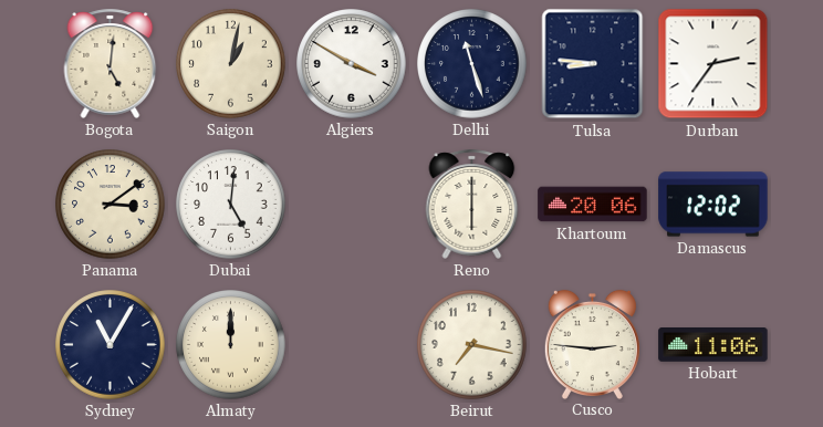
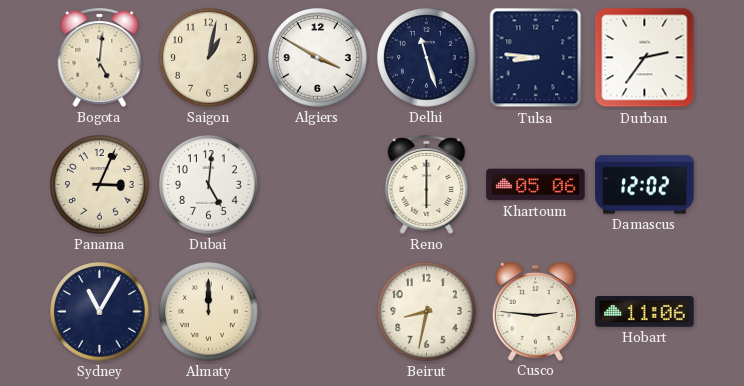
Panama: 3:09 -> 3:04
Khartoum: 20:06 -> 05:06
Beirut: 7:17 -> 8:32
